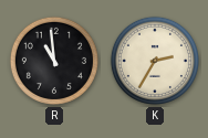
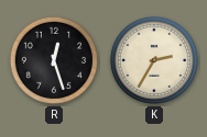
R: 10:59 -> 12:27
